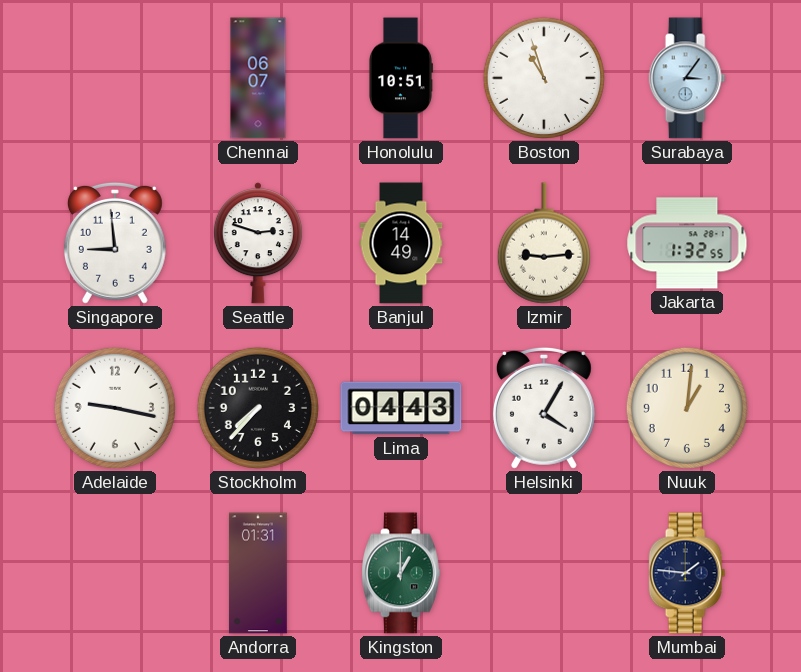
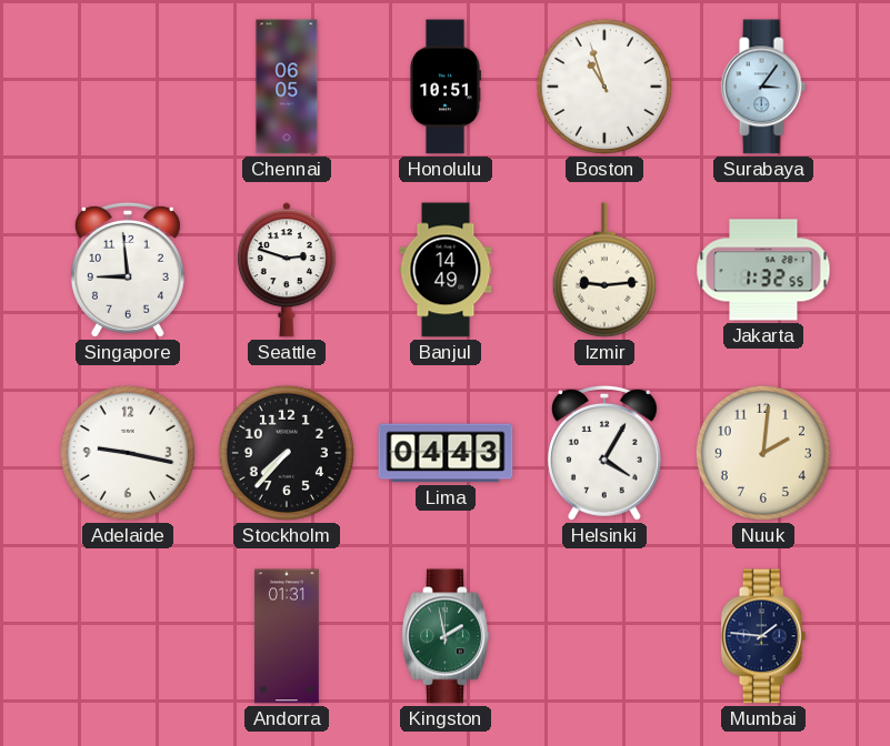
Chennai: 06:07 -> 06:05
Nuuk: 1:01 -> 2:01
Kingston: 1:00 -> 1:58
